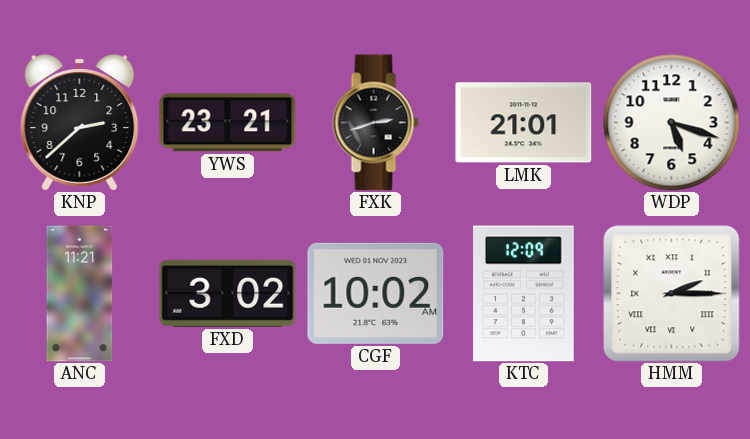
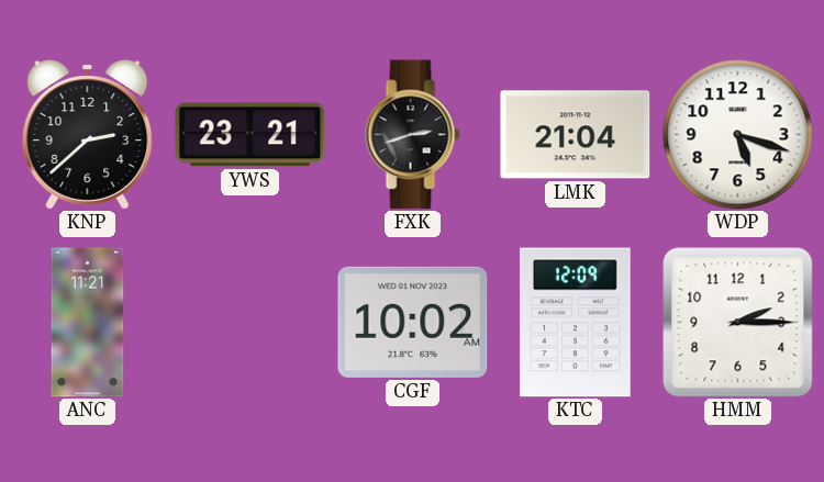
LMK: 21:01 -> 21:04
FXD: 3:02 -> none
HMM numerals: Roman -> Arabic
